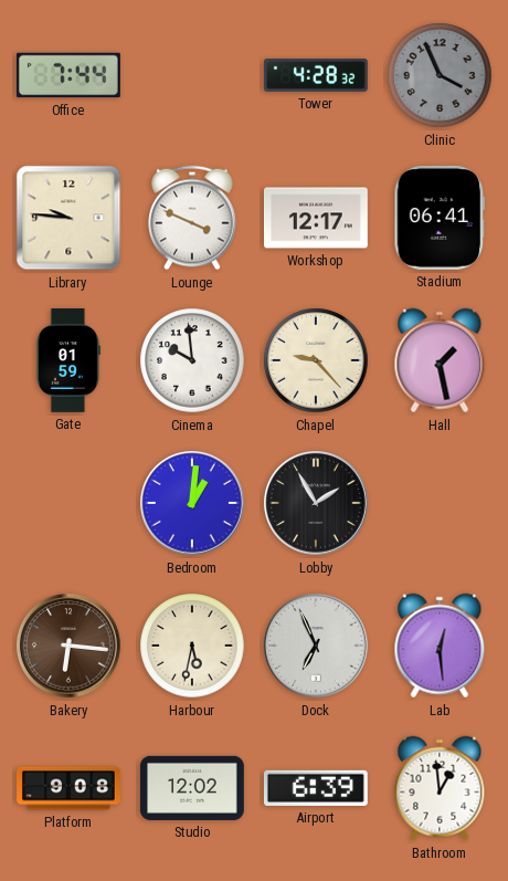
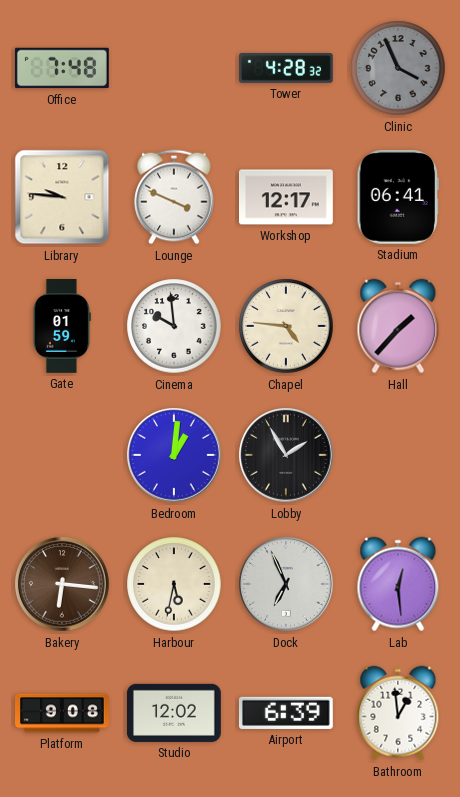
Office: 7:44 -> 7:48
Chapel: 9:23 -> 4:46
Hall: 1:28 -> 1:37
